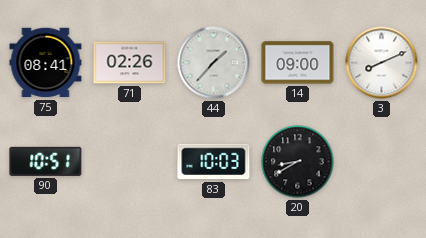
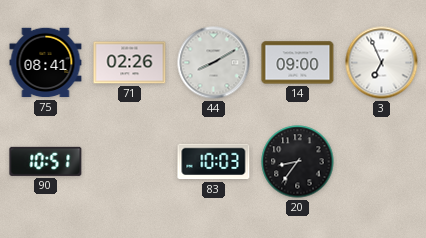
44: 1:37 -> 8:10
3: 8:11 -> 6:56
20: 8:40 -> 8:36
